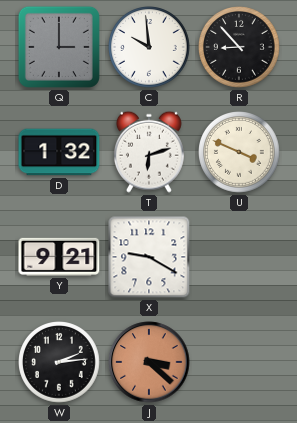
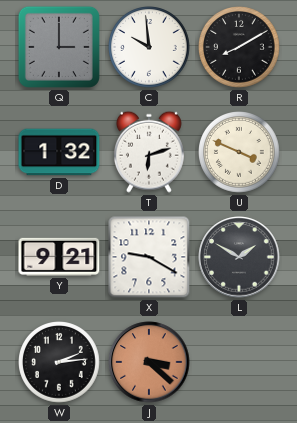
R: 8:53 -> 8:10
L: none -> 1:50
